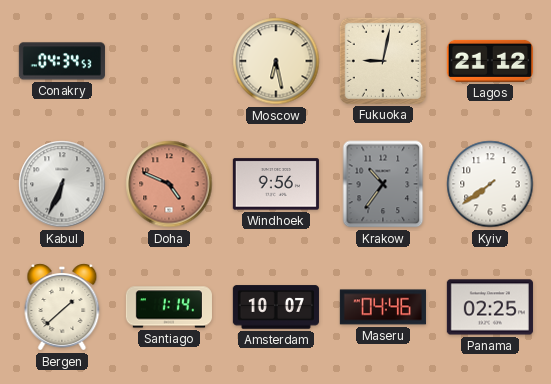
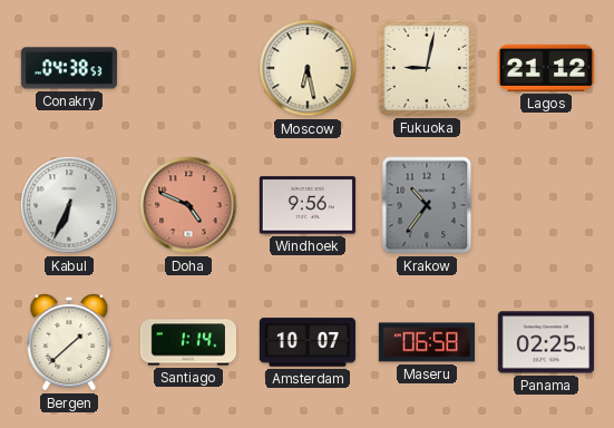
Conakry: 04:34 -> 04:38
Kyiv: 7:39 -> none
Maseru: 04:46 -> 06:58
